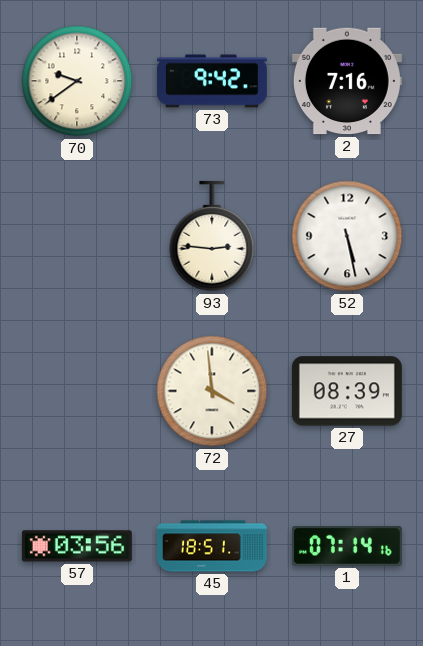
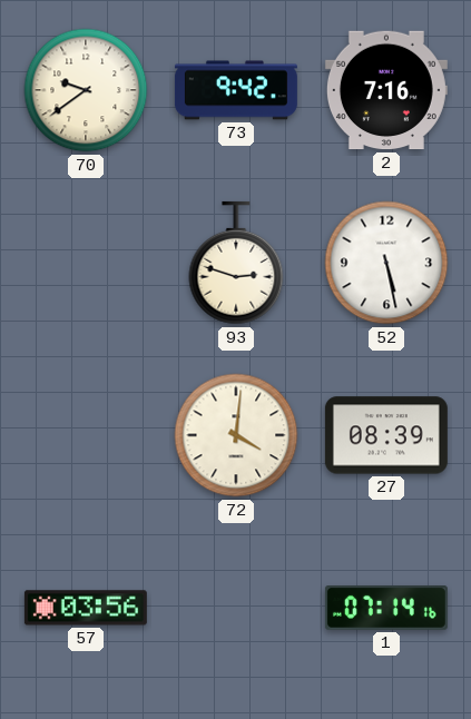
93: 2:46 -> 2:48
72: 3:59 -> 4:01
45: 18:51 -> none
